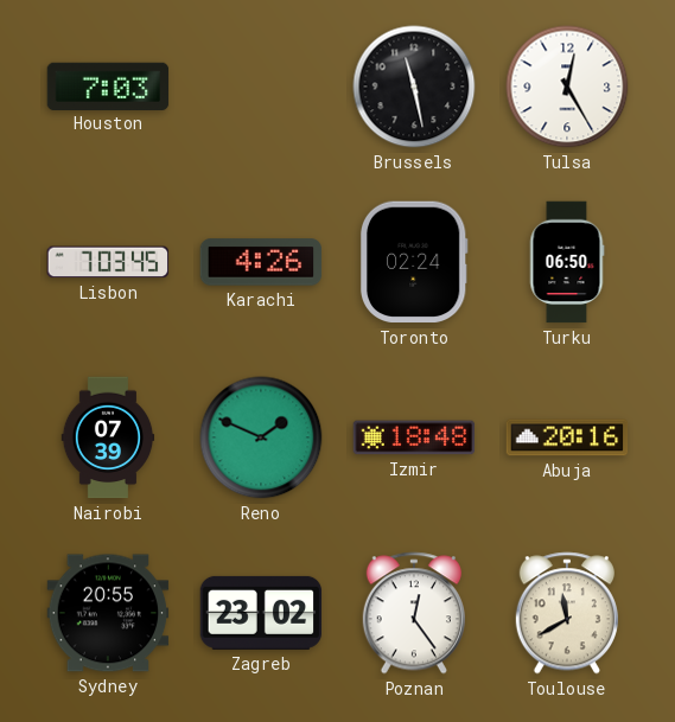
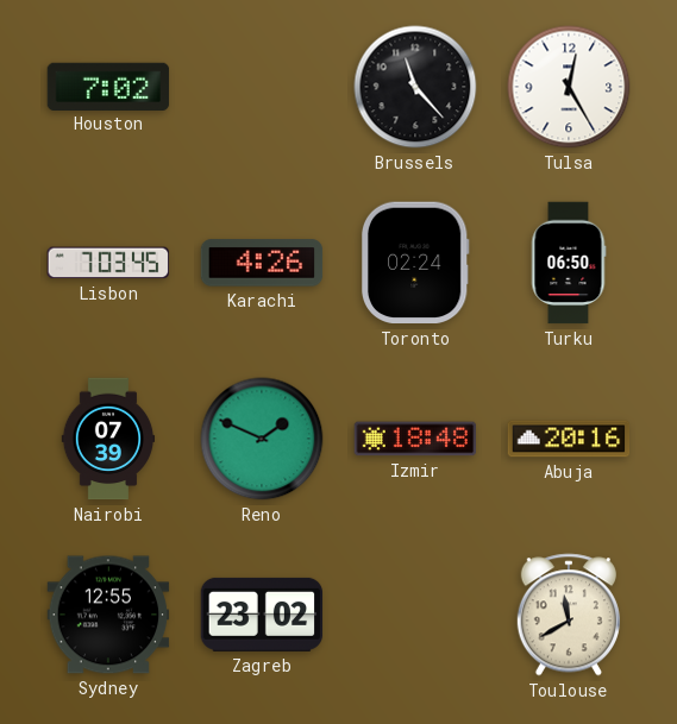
Houston: 7:03 -> 7:02
Brussels: 11:28 -> 11:23
Sydney: 20:55 -> 12:55
Poznan: 12:24 -> none
